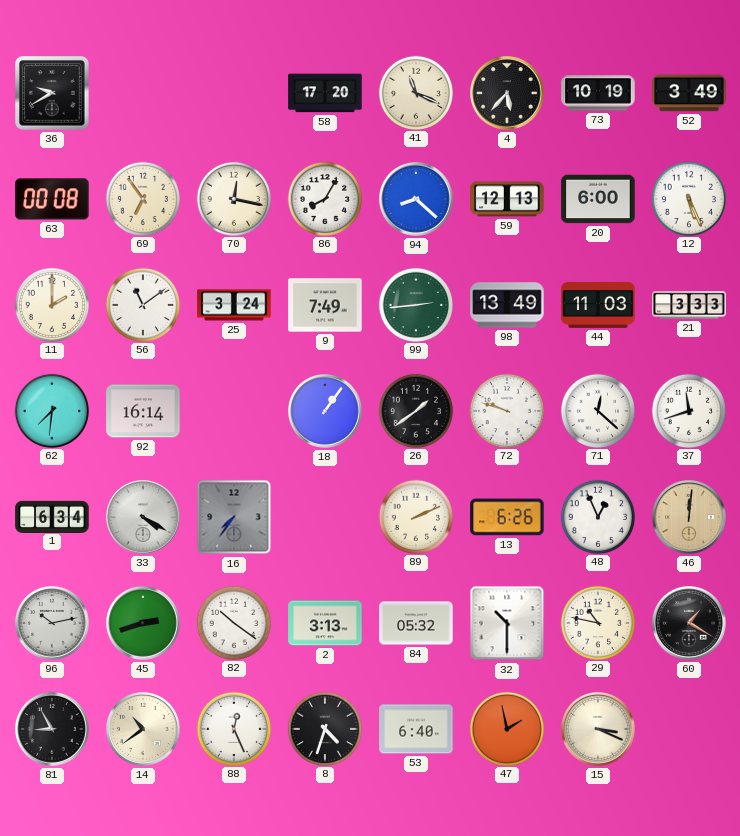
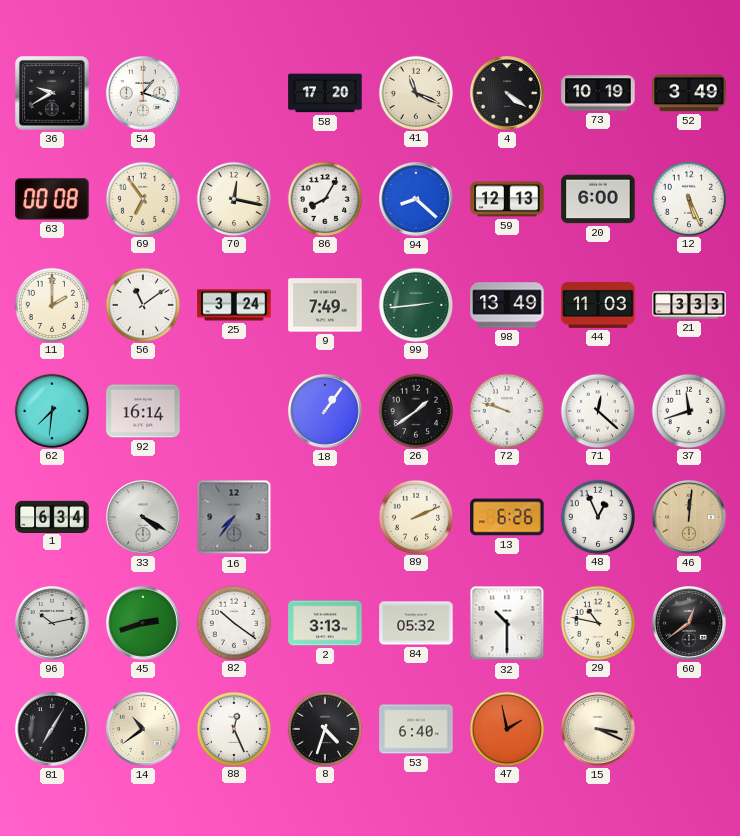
54: none -> 1:18
4: 5:37 -> 4:21
60: 1:20 -> 12:39
81: 8:55 -> 7:05
